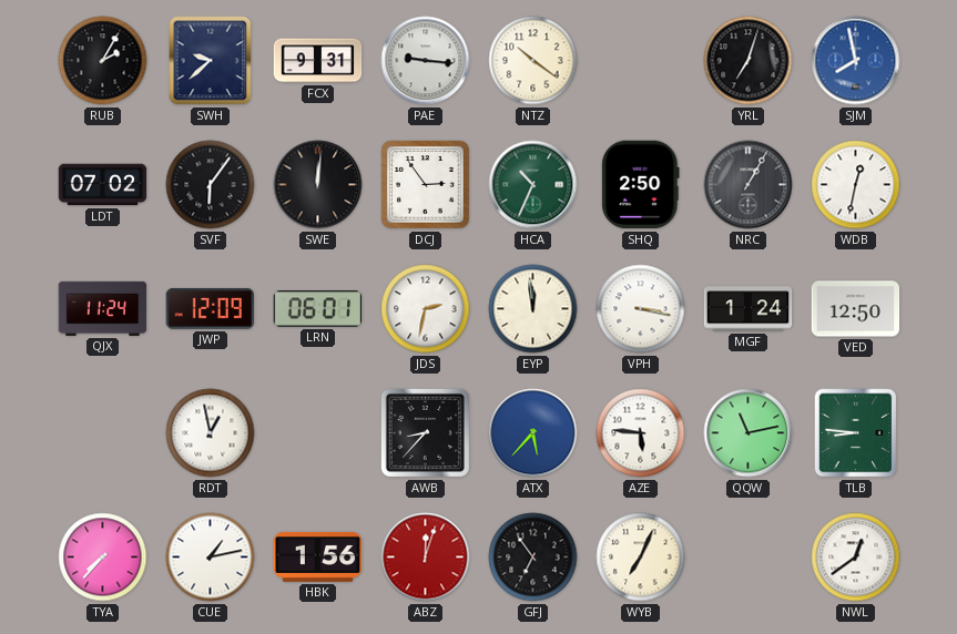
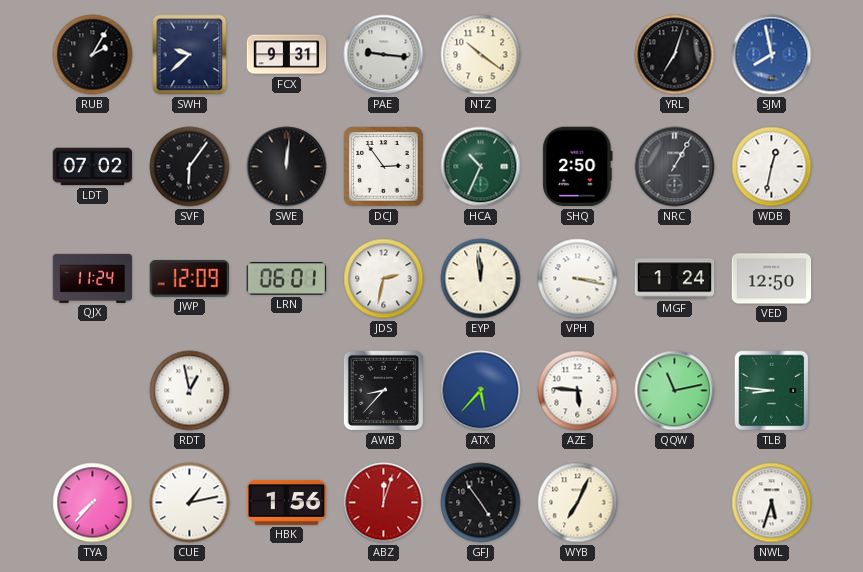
GFJ: 6:54 -> 4:54
NWL: 12:39 -> 5:33
